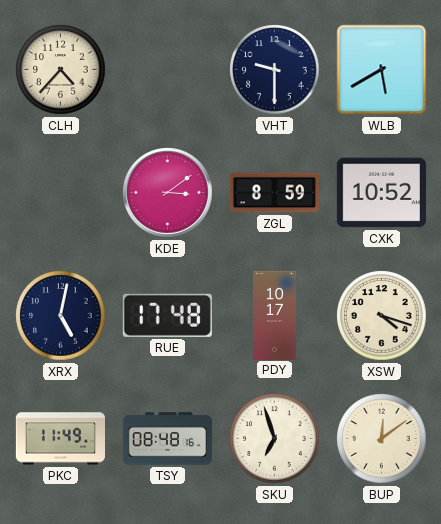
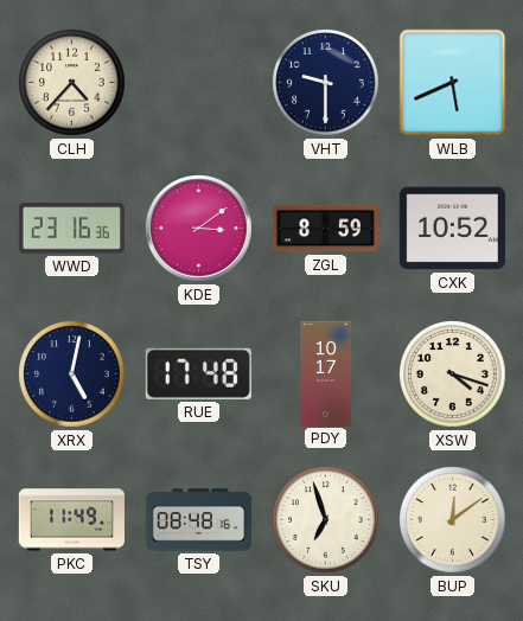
WLB: 5:40 -> 5:41
WWD: none -> 23:16
